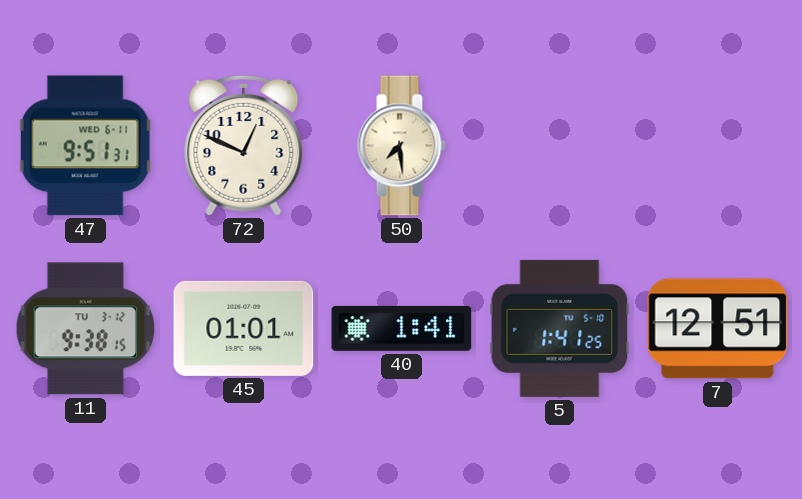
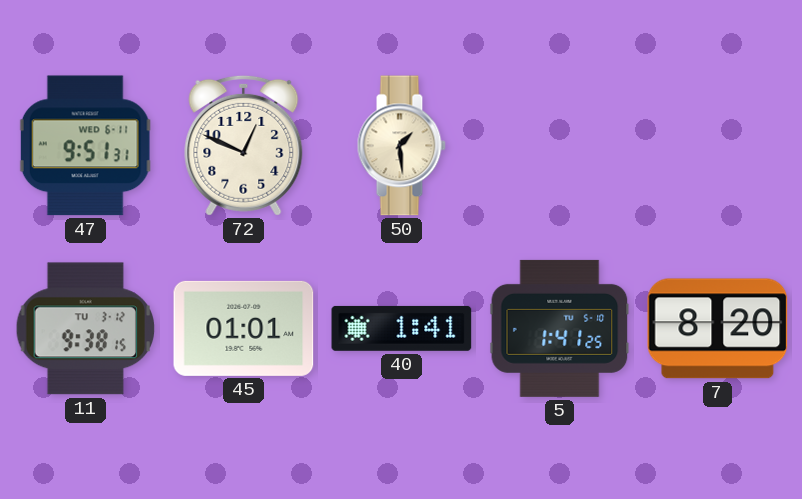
50: 7:29 -> 1:29
7: 12:51 -> 8:20
